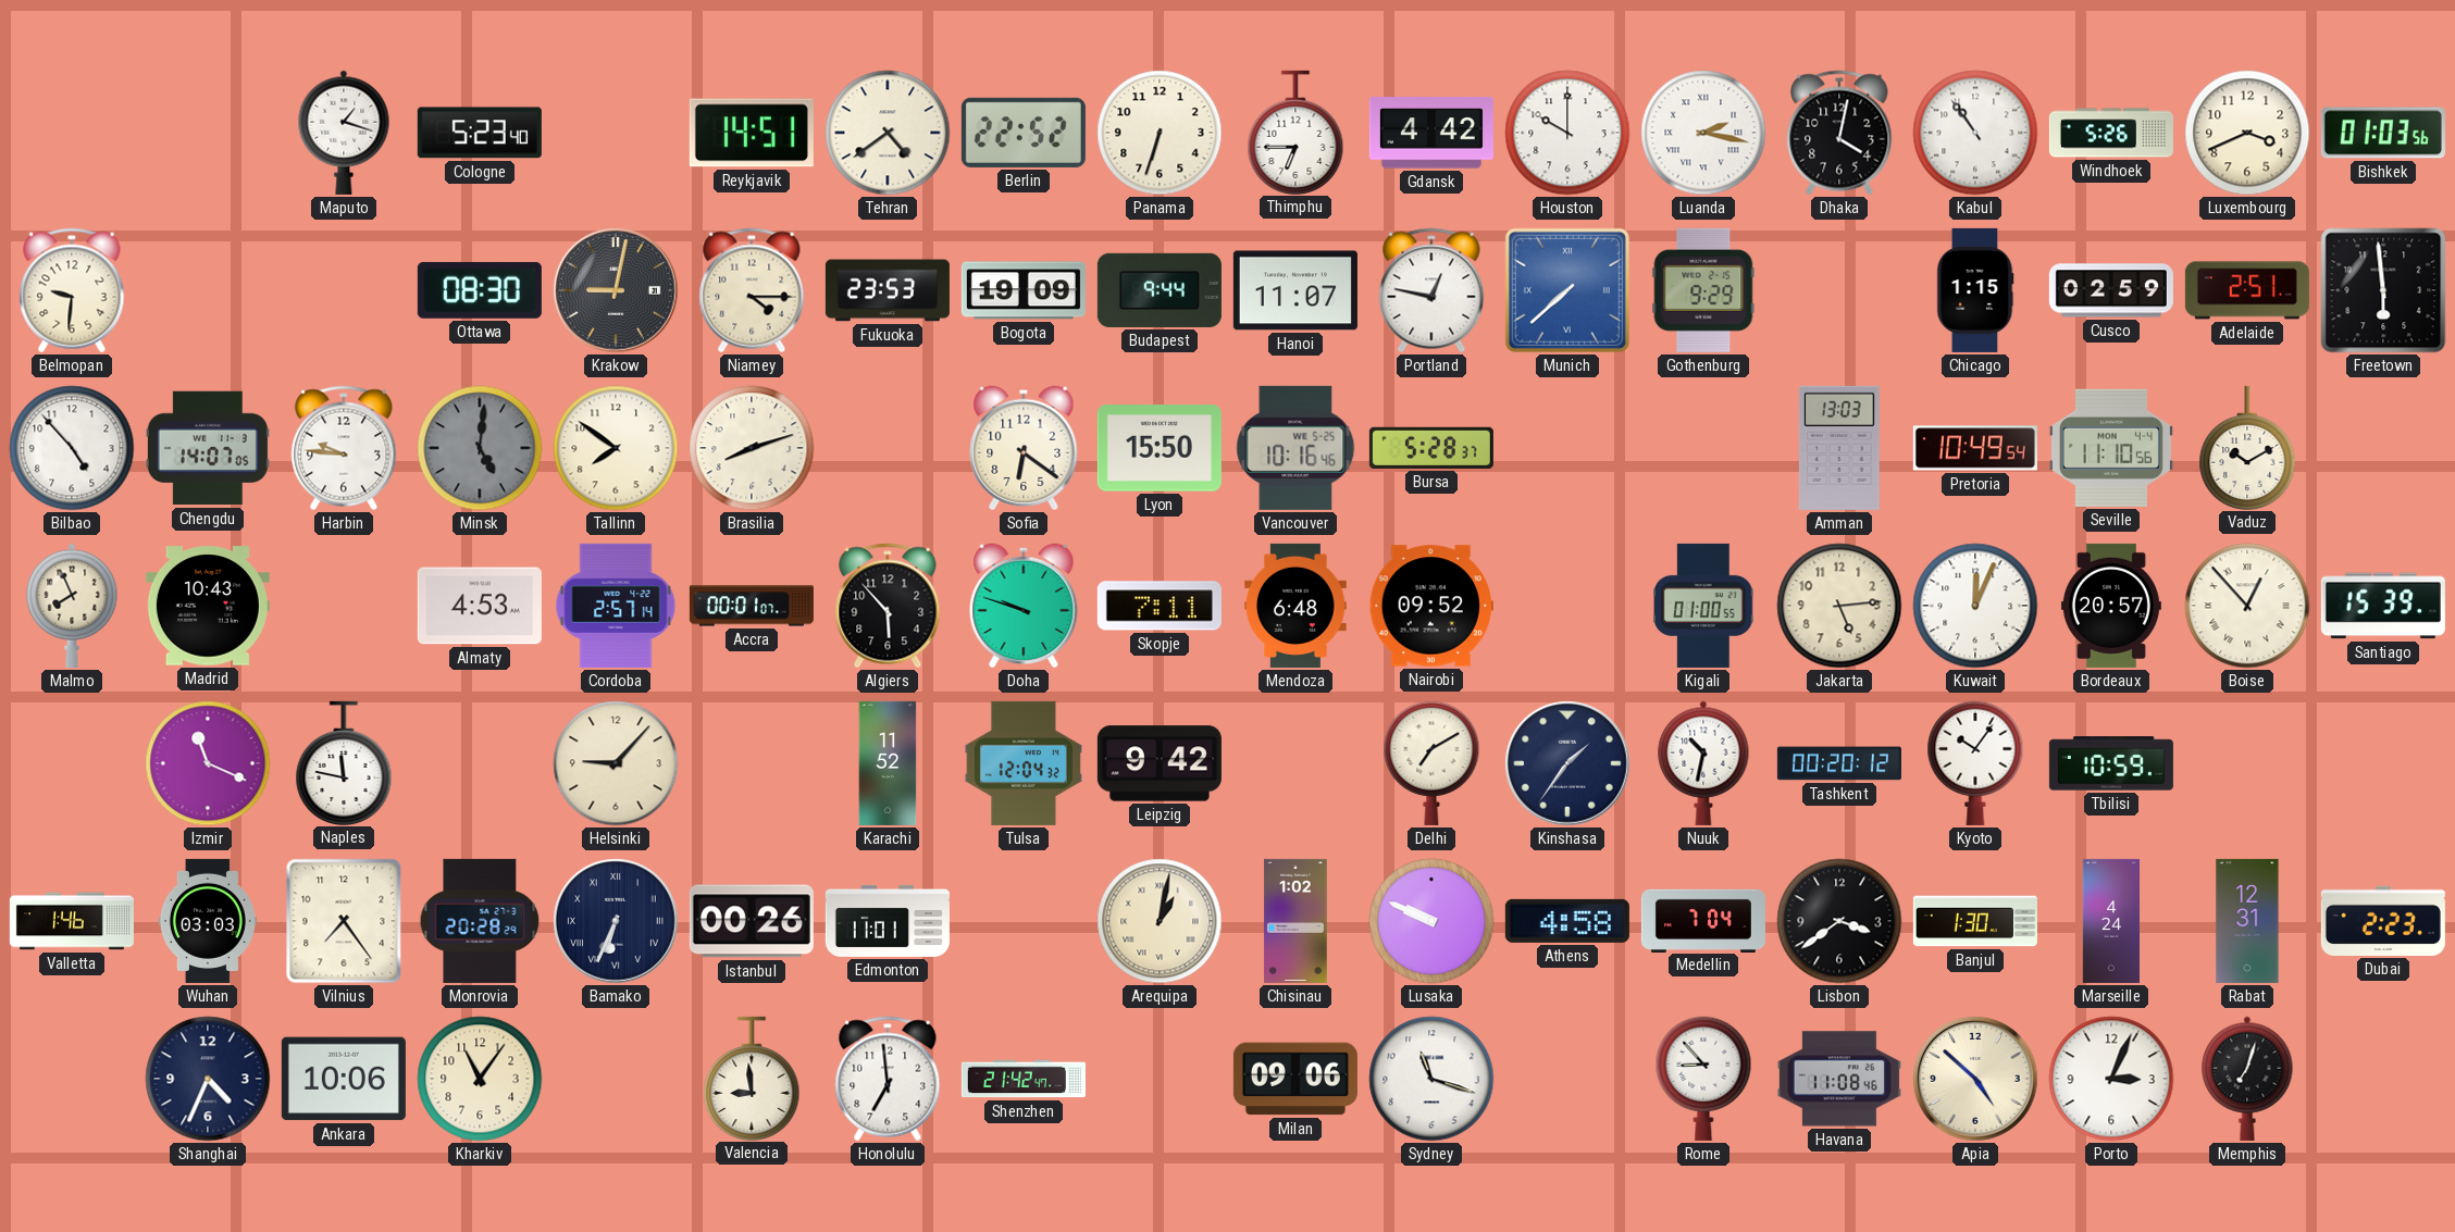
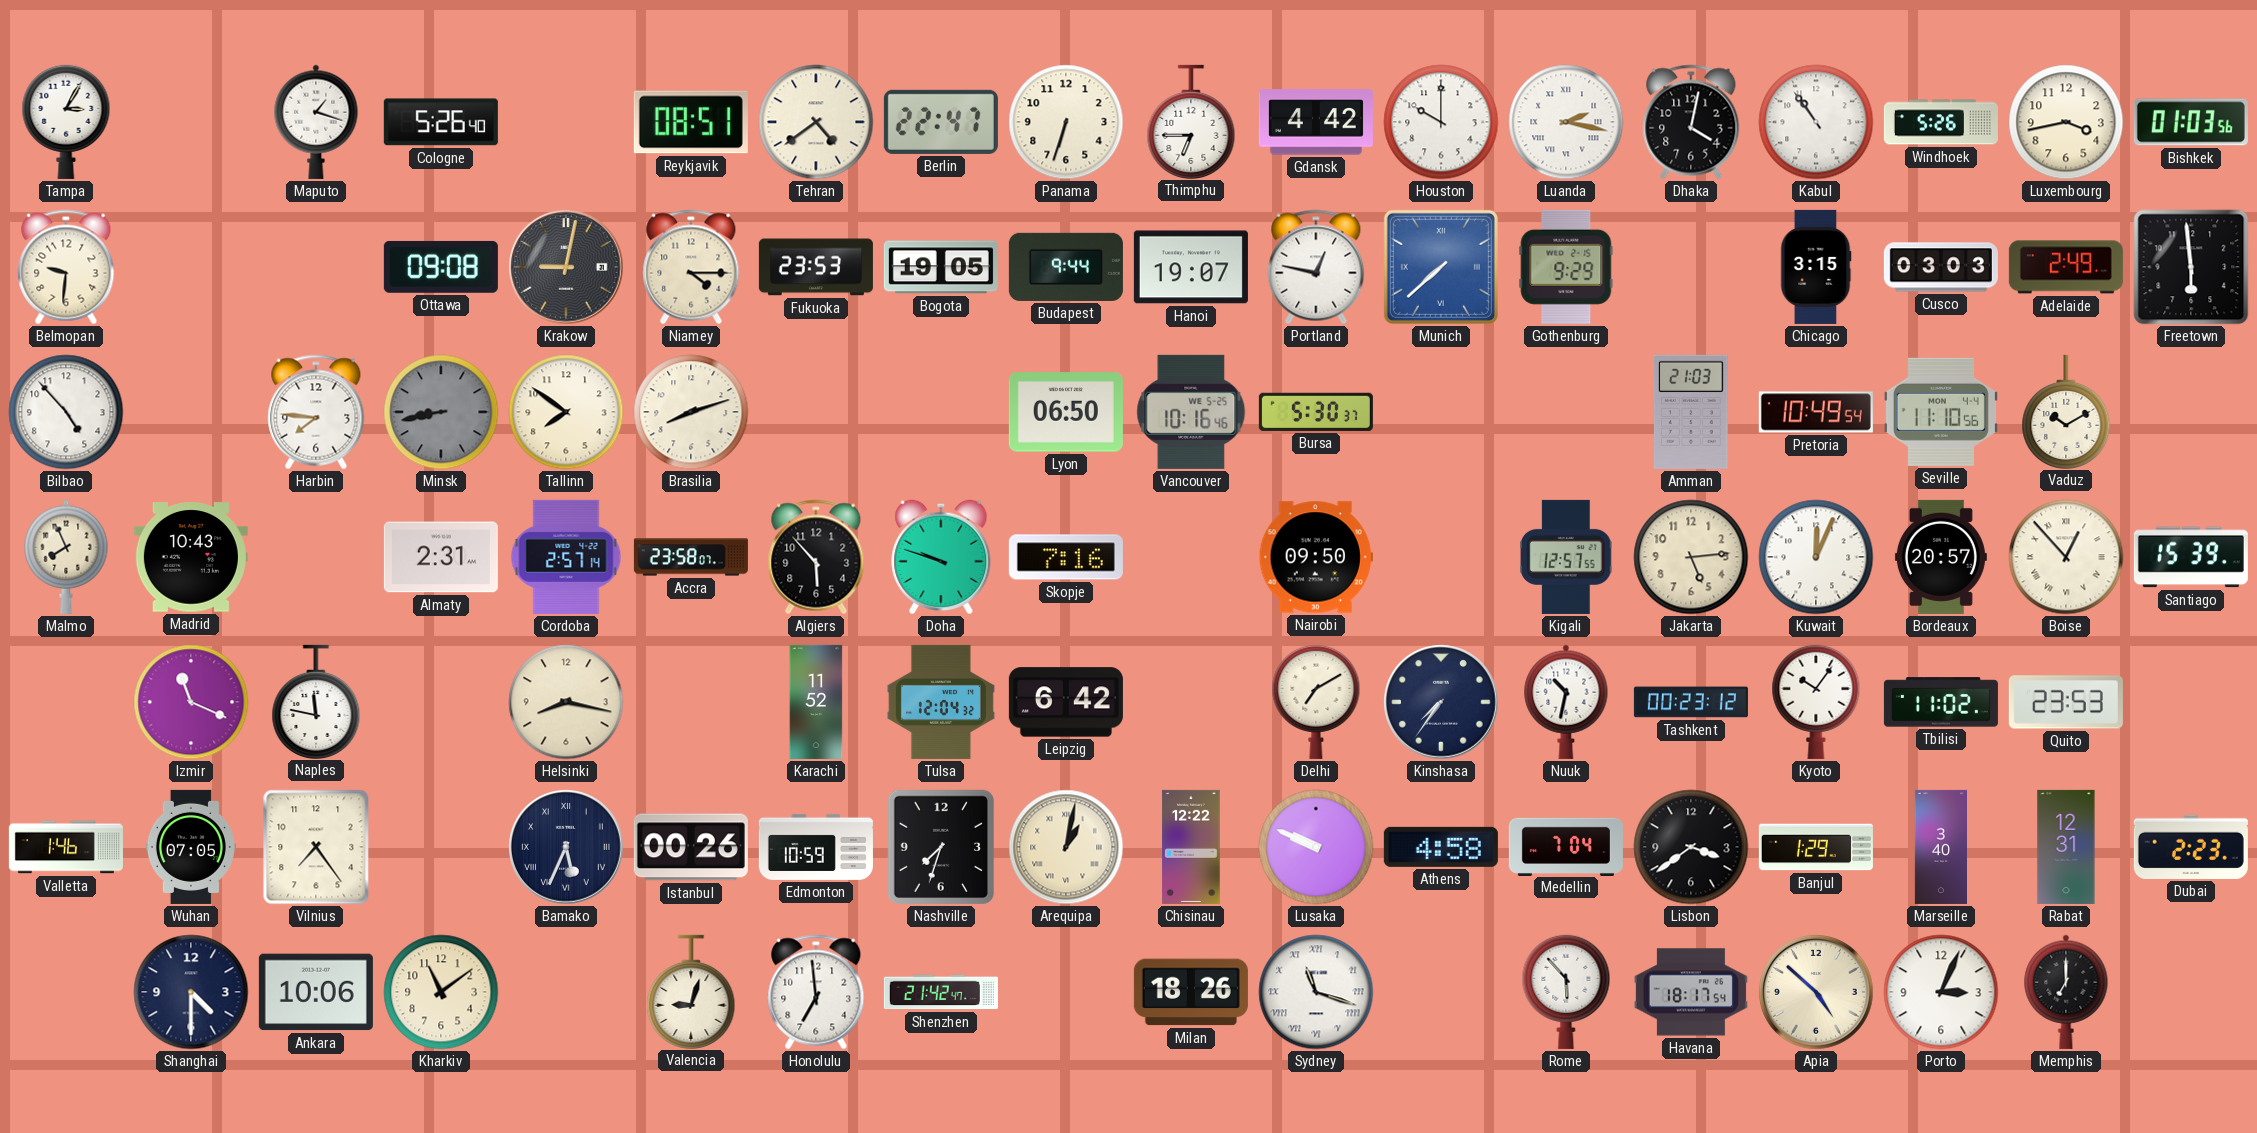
Tampa: none -> 3:05
Cologne: 5:23 -> 5:26
Reykjavik: 14:51 -> 08:51
Berlin: 22:52 -> 22:47
Luxembourg: 3:41 -> 3:43
Ottawa: 08:30 -> 09:08
Bogota: 19:09 -> 19:05
Hanoi: 11:07 -> 19:07
Chicago: 1:15 -> 3:15
Cusco: 02:59 -> 03:03
Adelaide: 2:51 -> 2:49
Chengdu: 14:07 -> none
Harbin: 9:46 -> 7:46
Minsk: 5:01 -> 8:43
Sofia: 6:21 -> none
Lyon: 15:50 -> 06:50
Bursa: 5:28 -> 5:30
Amman: 13:03 -> 21:03
Almaty: 4:53 -> 2:31
Accra: 00:01 -> 23:58
Skopje: 7:11 -> 7:16
Mendoza: 6:48 -> none
Nairobi: 09:52 -> 09:50
Kigali: 01:00 -> 12:57
Helsinki: 9:07 -> 8:17
Leipzig: 9:42 -> 6:42
Kinshasa: 1:36 -> 7:36
Tashkent: 00:20 -> 00:23
Tbilisi: 10:59 -> 11:02
Quito: none -> 23:53
Wuhan: 03:03 -> 07:05
Monrovia: 20:28 -> none
Bamako: 6:34 -> 5:34
Edmonton: 11:01 -> 10:59
Nashville: none -> 7:33
Chisinau: 1:02 -> 12:22
Banjul: 1:30 -> 1:29
Marseille: 4:24 -> 3:40
Shanghai: 4:34 -> 4:30
Kharkiv: 11:06 -> 11:09
Valencia: 8:59 -> 9:03
Milan: 09:06 -> 18:26
Sydney numerals: Arabic -> Roman
Rome: 8:53 -> 5:53
Havana: 11:08 -> 18:17
Memphis: 7:03 -> 7:00
